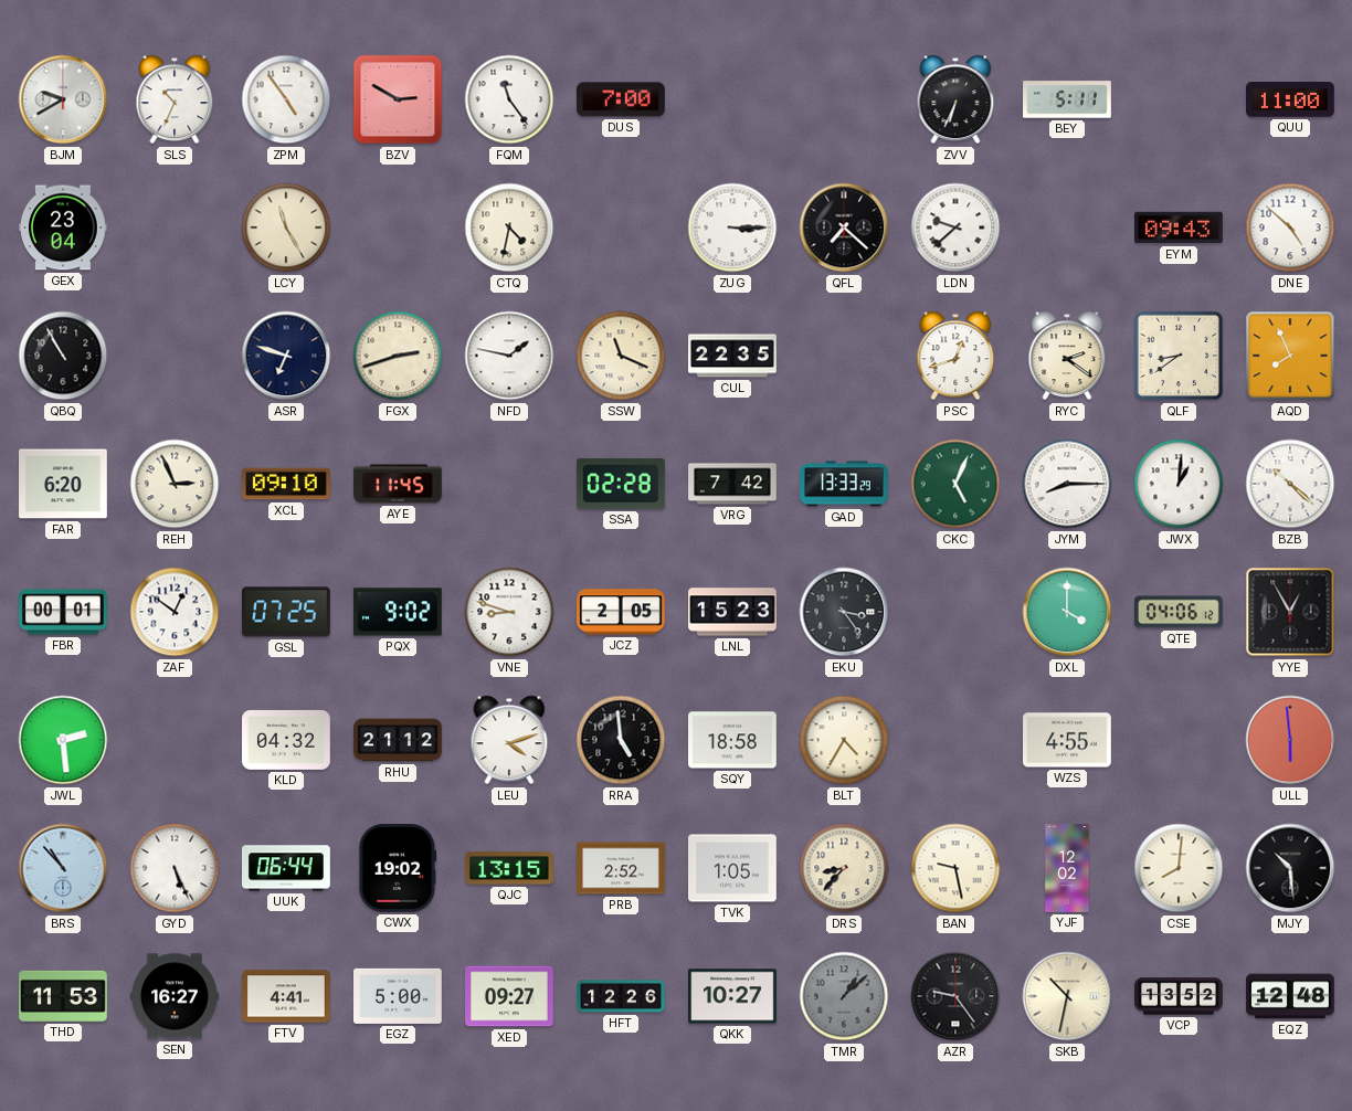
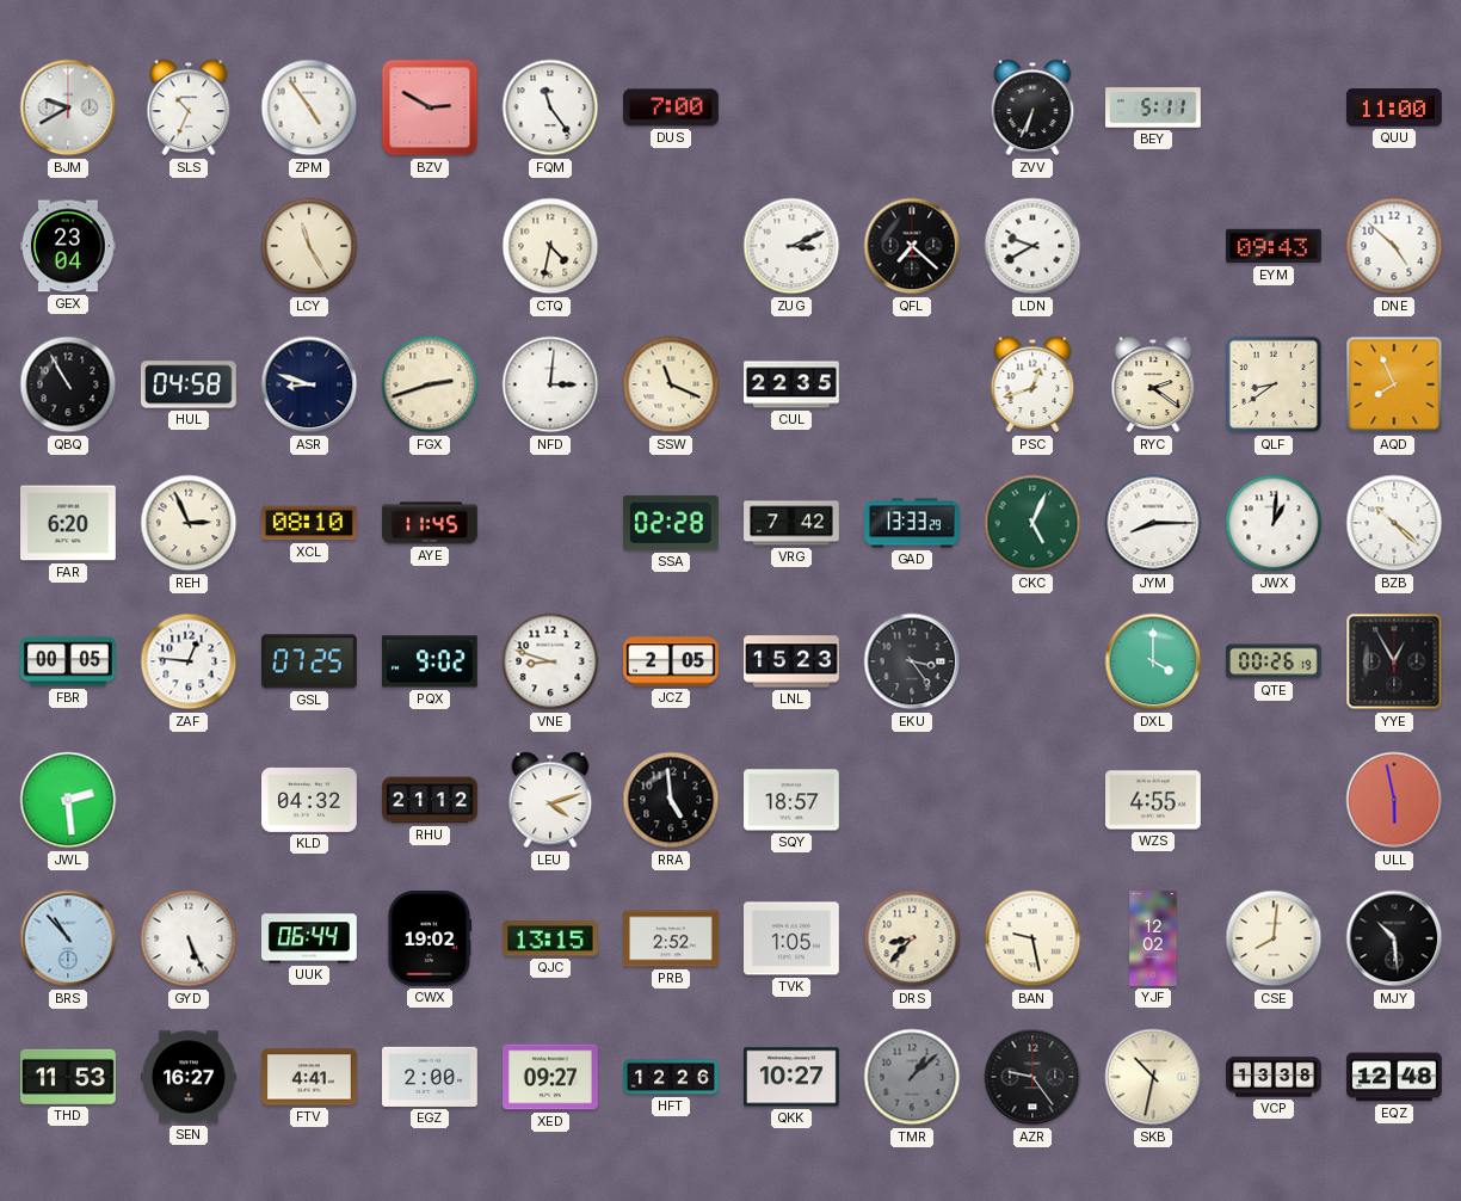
ZUG: 3:15 -> 3:11
LDN: 9:38 -> 9:40
HUL: none -> 04:58
ASR: 6:48 -> 8:48
NFD: 1:47 -> 3:01
XCL: 09:10 -> 08:10
FBR: 00:01 -> 00:05
ZAF: 12:51 -> 12:46
QTE: 04:06 -> 00:26
SQY: 18:58 -> 18:57
BLT: 4:35 -> none
ULL: 5:59 -> 5:58
EGZ: 5:00 -> 2:00
VCP: 13:52 -> 13:38
